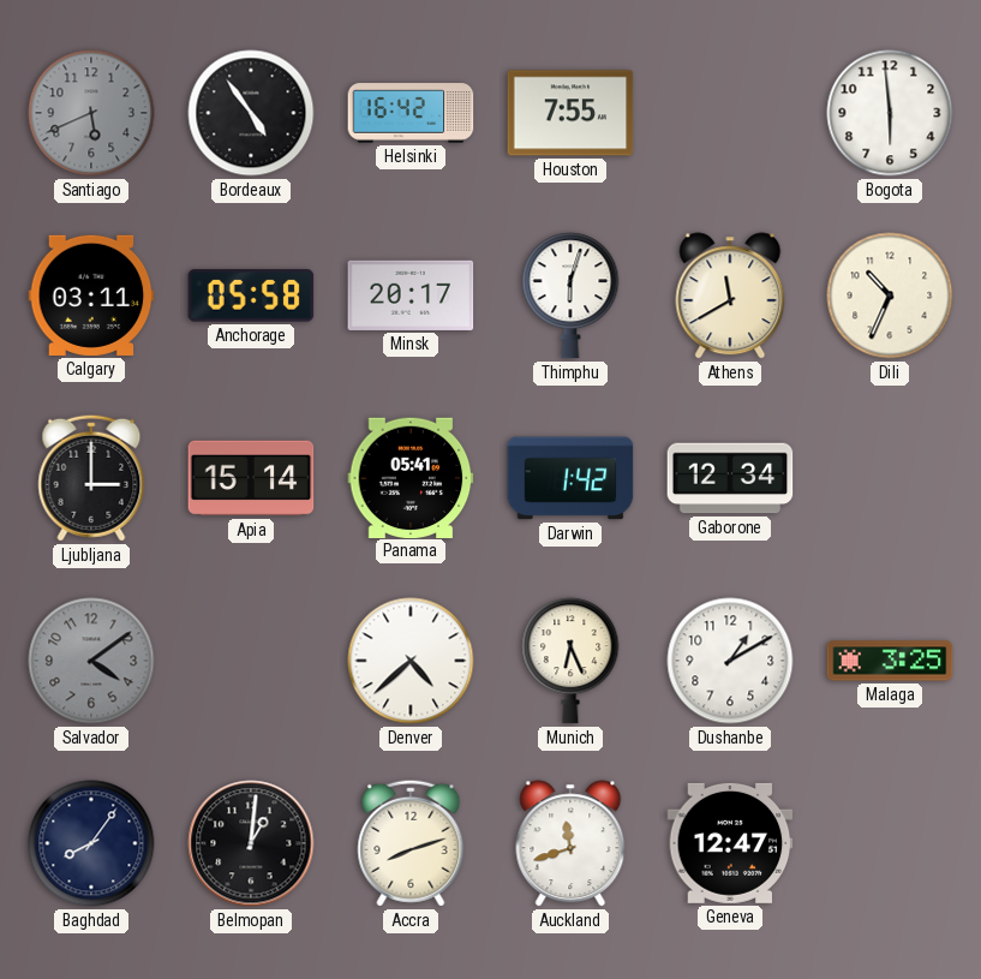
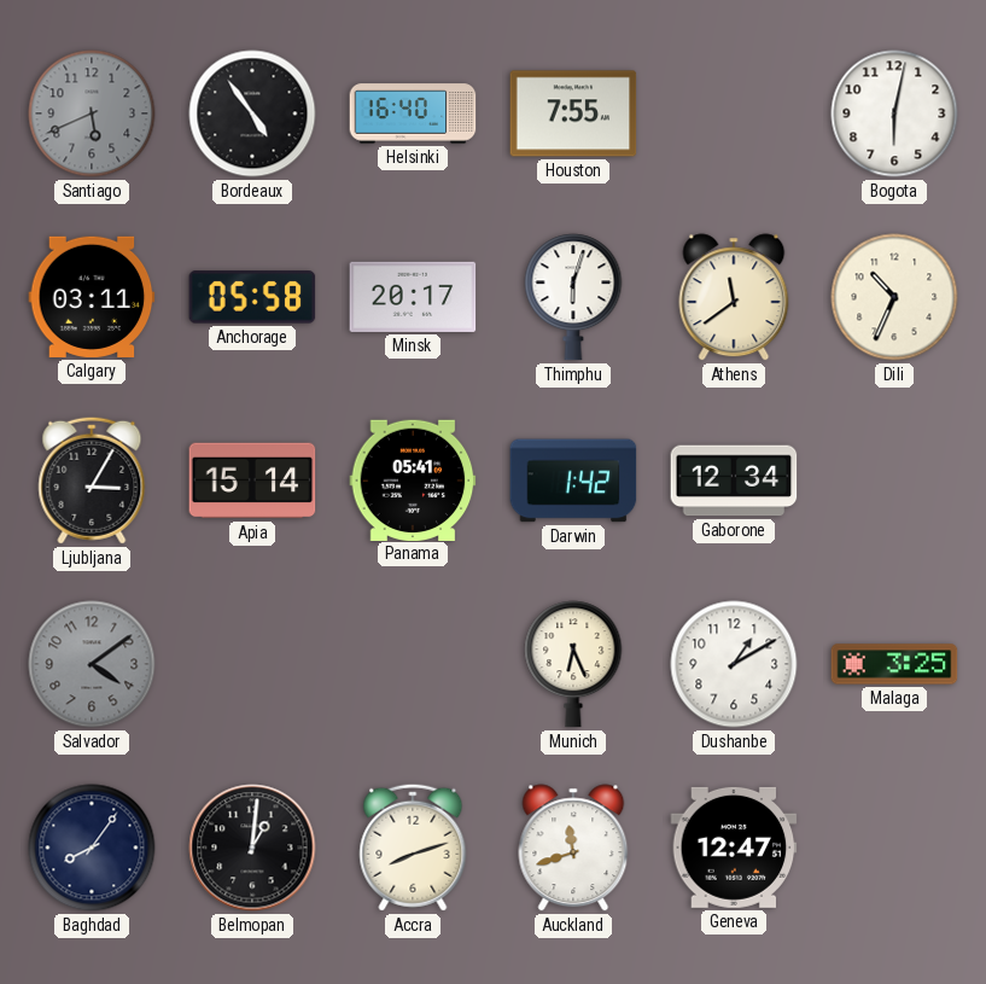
Helsinki: 16:42 -> 16:40
Bogota: 5:59 -> 6:02
Athens: 11:40 -> 11:39
Ljubljana: 3:00 -> 3:05
Denver: 4:38 -> none
